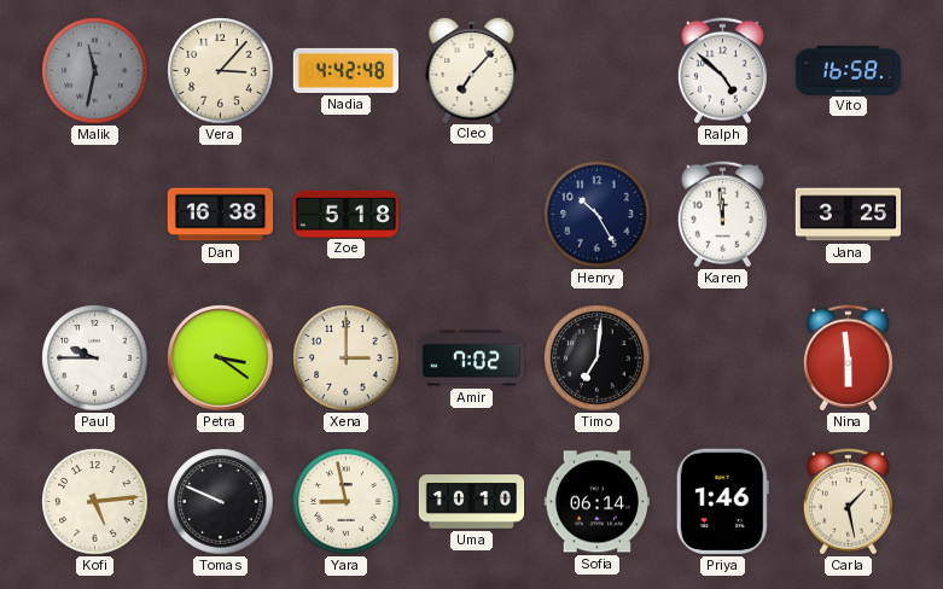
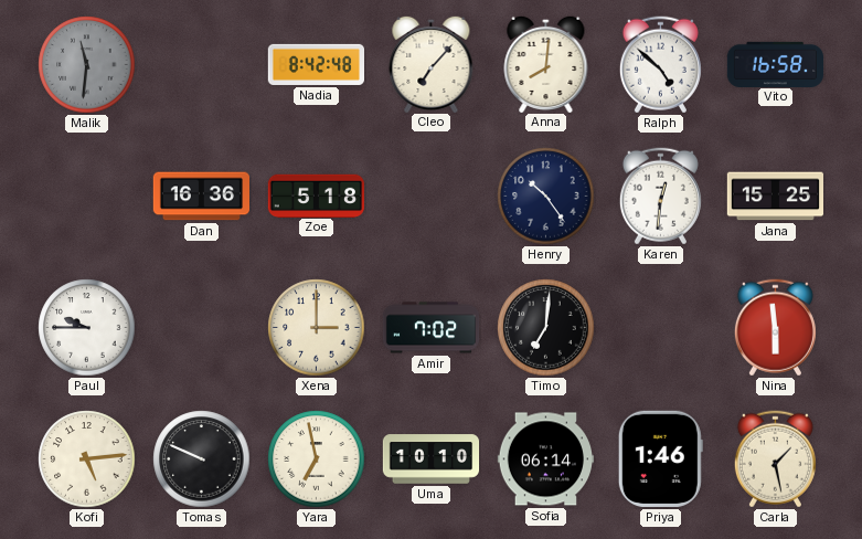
Malik: 11:32 -> 11:31
Vera: 3:07 -> none
Nadia: 4:42 -> 8:42
Anna: none -> 8:01
Dan: 16:38 -> 16:36
Henry: 10:25 -> 10:24
Karen: 11:59 -> 12:31
Jana: 3:25 -> 15:25
Petra: 3:21 -> none
Yara: 8:58 -> 6:58
